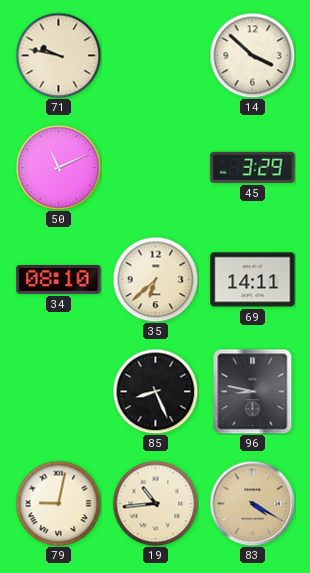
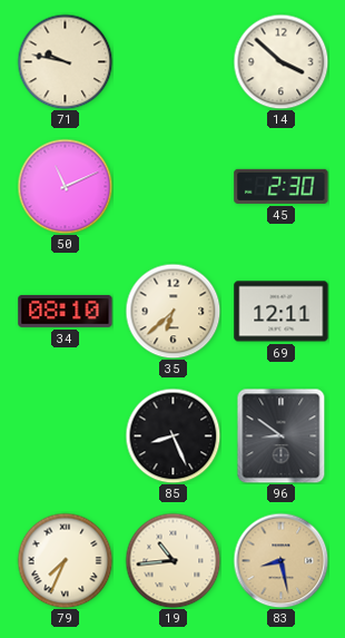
45: 3:29 -> 2:30
69: 14:11 -> 12:11
96: 8:47 -> 8:51
79: 9:02 -> 7:34
83: 4:20 -> 8:28
